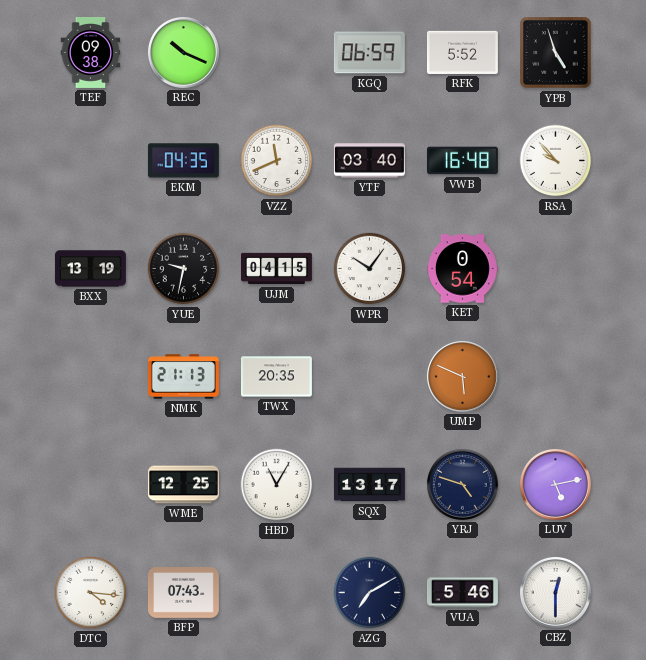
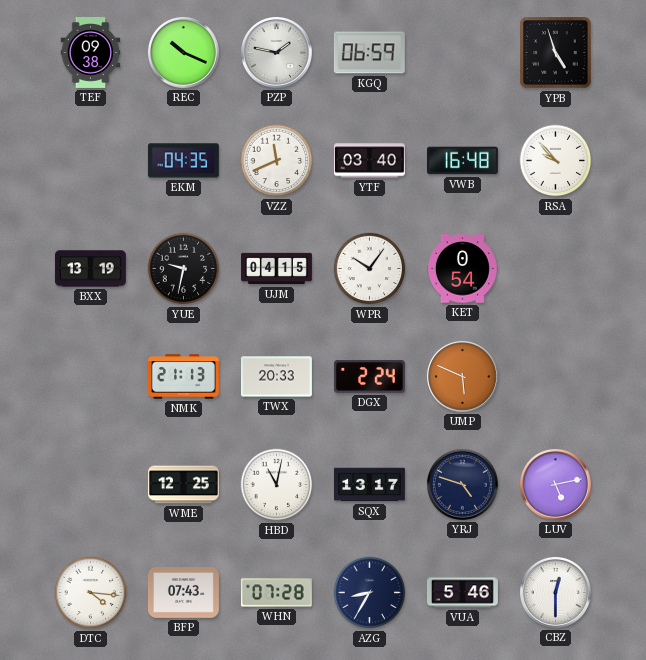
PZP: none -> 1:47
RFK: 5:52 -> none
TWX: 20:35 -> 20:33
DGX: none -> 2:24
HBD: 11:05 -> 11:02
WHN: none -> 07:28
AZG: 7:10 -> 8:35
